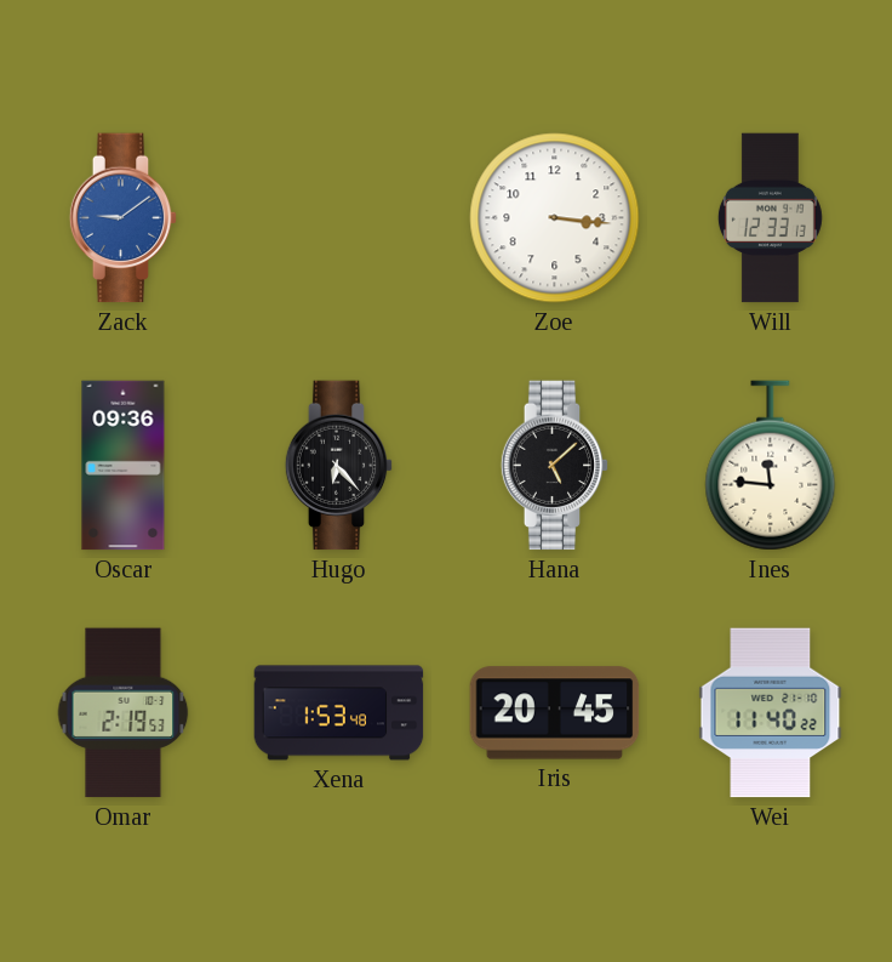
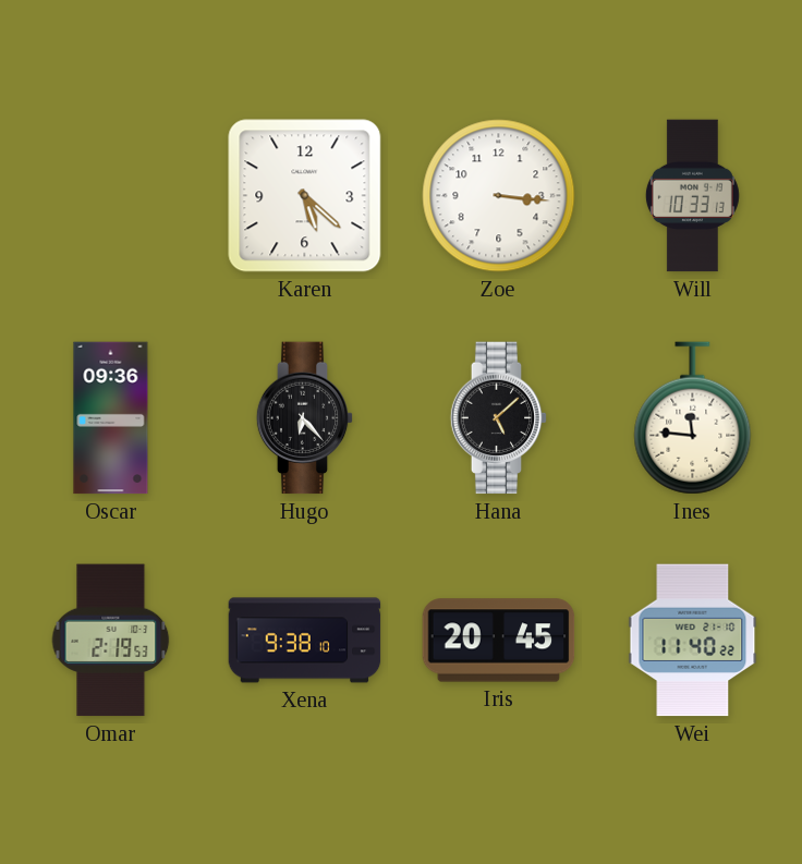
Zack: 9:09 -> none
Karen: none -> 5:22
Will: 12:33 -> 10:33
Xena: 1:53 -> 9:38
